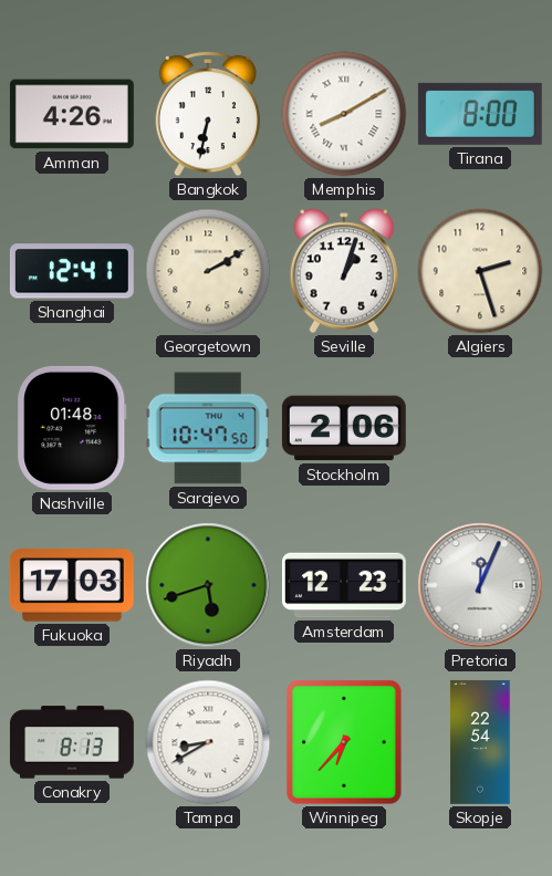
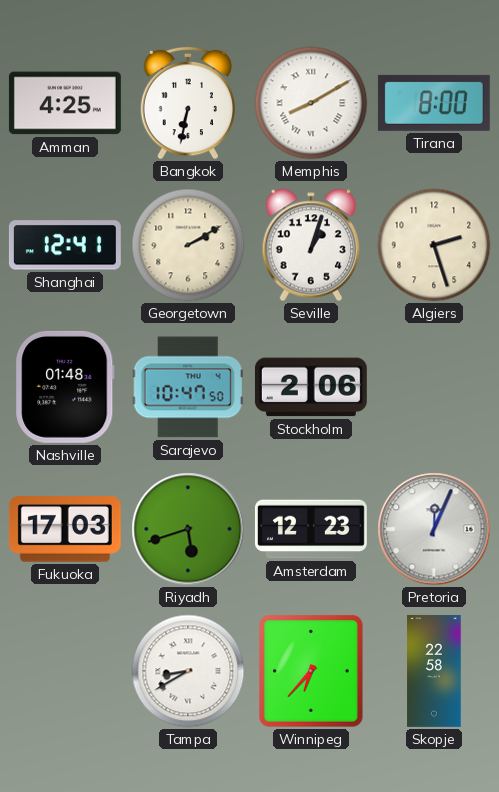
Amman: 4:26 -> 4:25
Conakry: 8:13 -> none
Skopje: 22:54 -> 22:58
